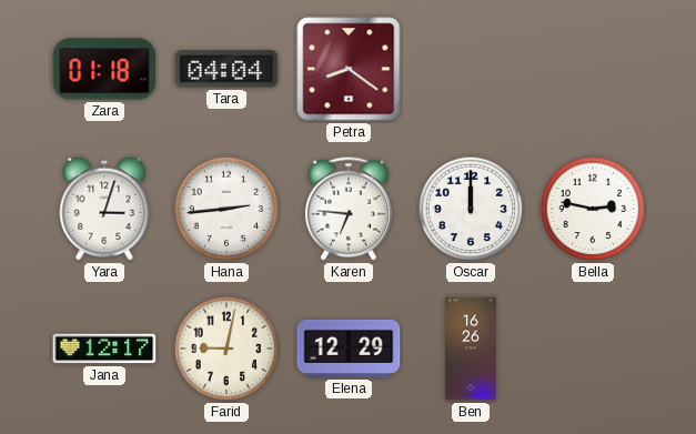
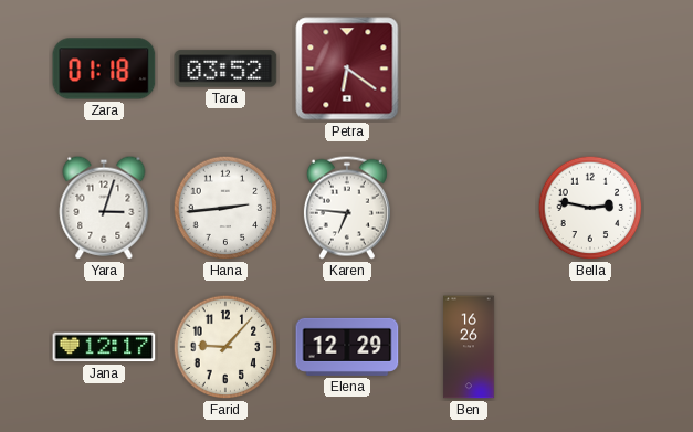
Tara: 04:04 -> 03:52
Petra: 8:21 -> 6:21
Oscar: 12:00 -> none
Farid: 9:02 -> 9:07
